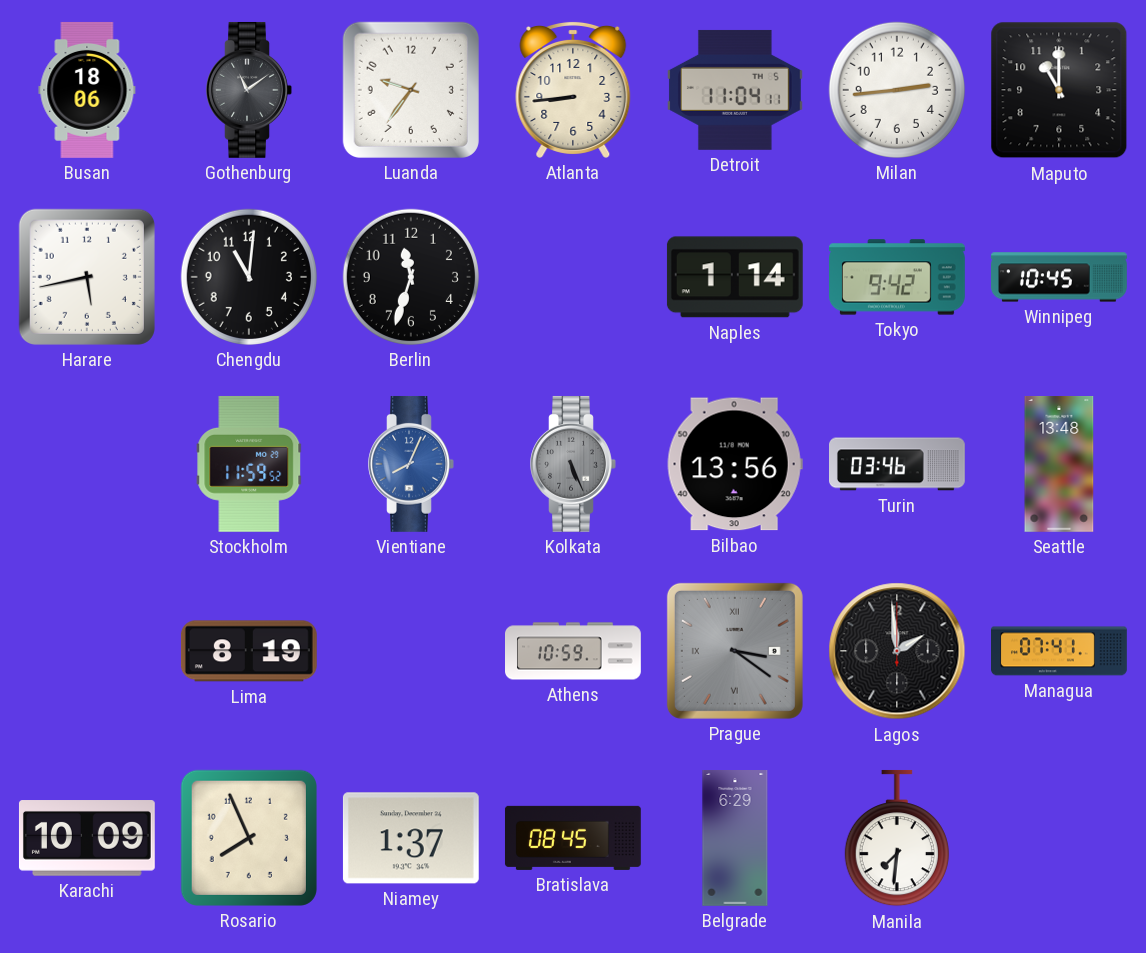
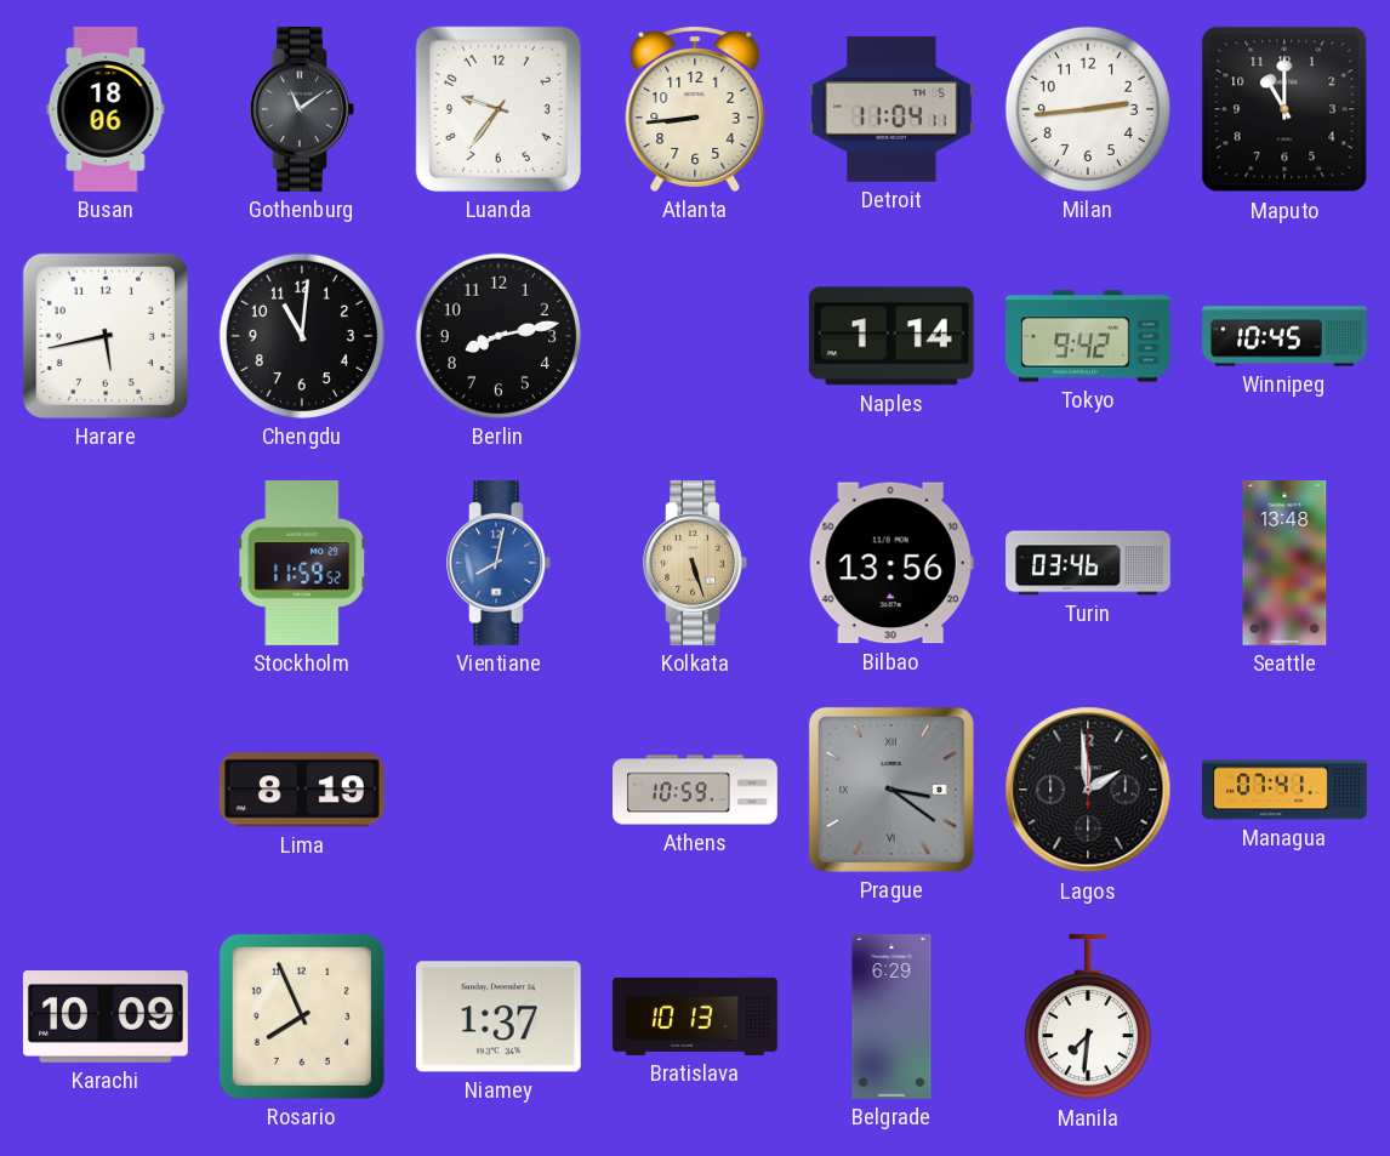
Berlin: 11:33 -> 8:13
Vientiane: 8:04 -> 8:02
Kolkata: 5:26 -> 5:27
Kolkata dial: grey -> champagne
Bratislava: 08:45 -> 10:13
